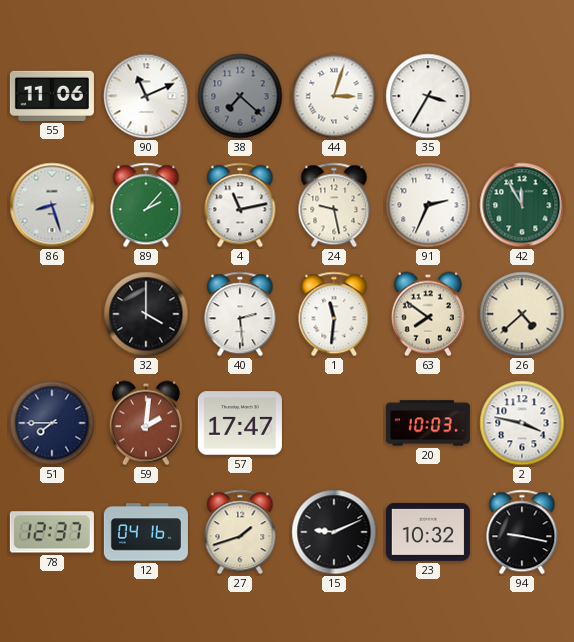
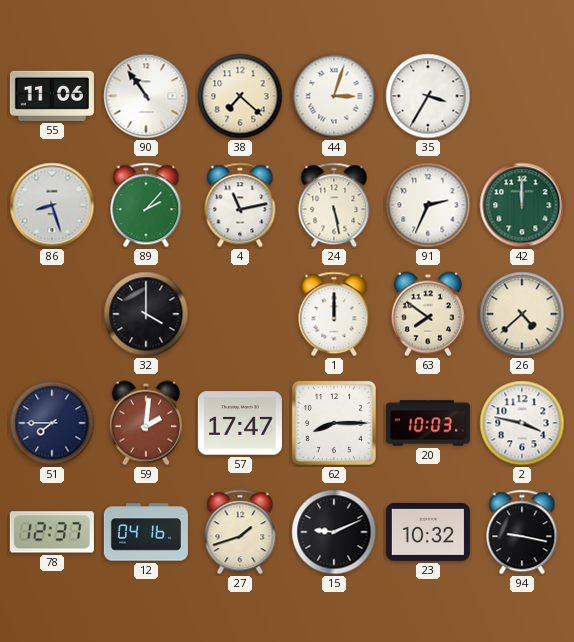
90: 11:11 -> 10:54
38 dial: grey -> cream
24: 9:28 -> 5:28
42: 11:55 -> 12:00
40: 2:29 -> none
1: 11:31 -> 12:00
62: none -> 8:15
